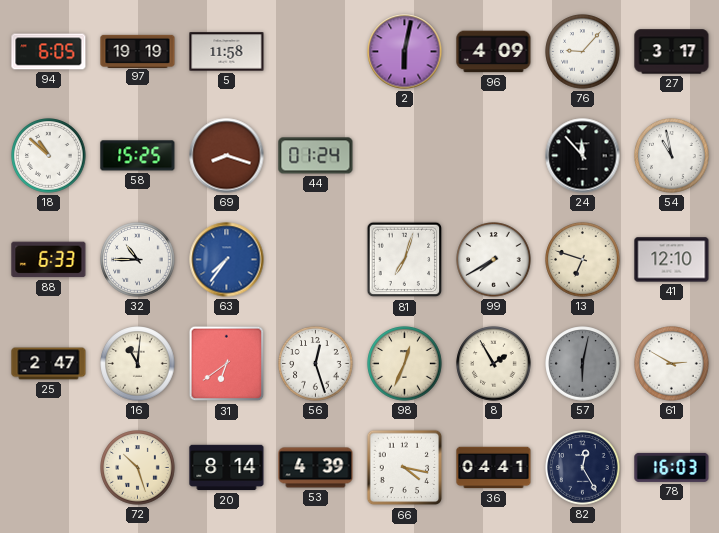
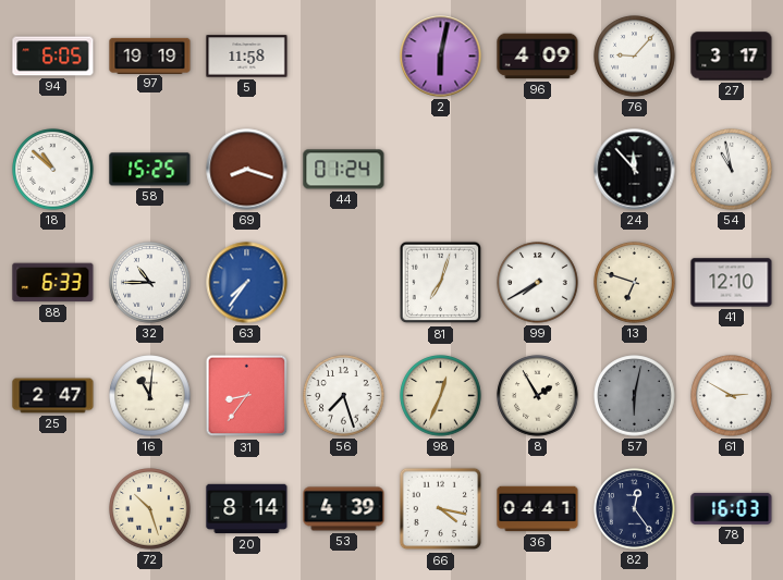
31: 6:39 -> 8:36
56: 12:27 -> 7:27
82: 12:25 -> 12:24
